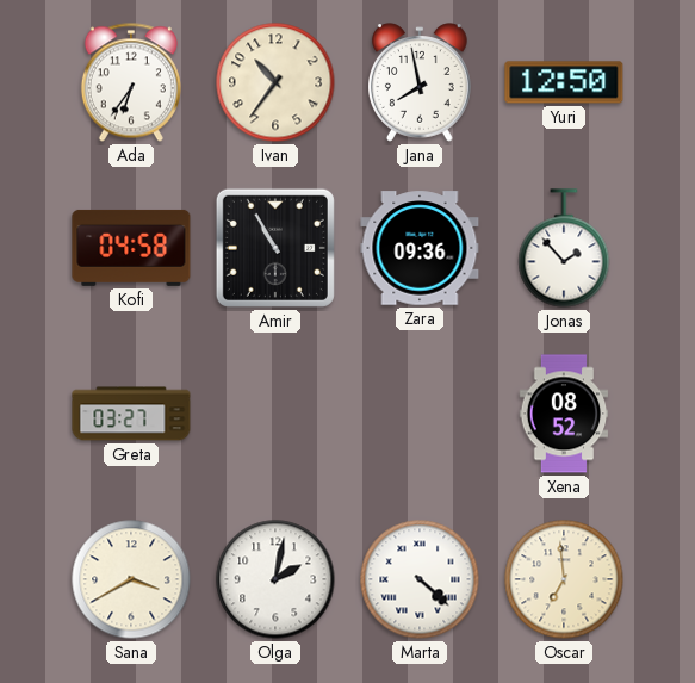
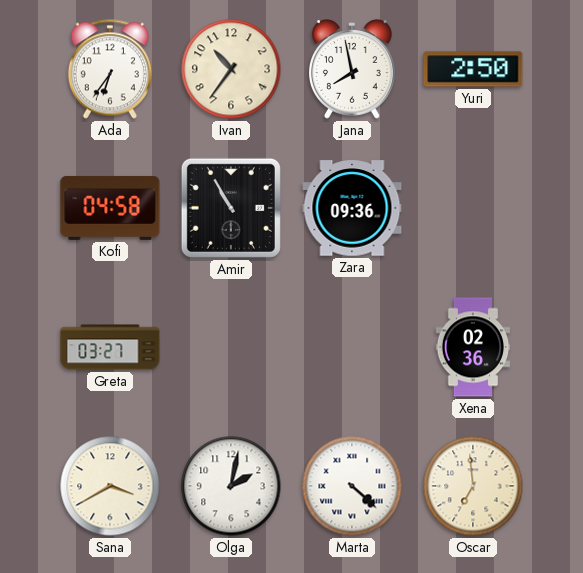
Yuri: 12:50 -> 2:50
Jonas: 1:53 -> none
Xena: 08:52 -> 02:36
